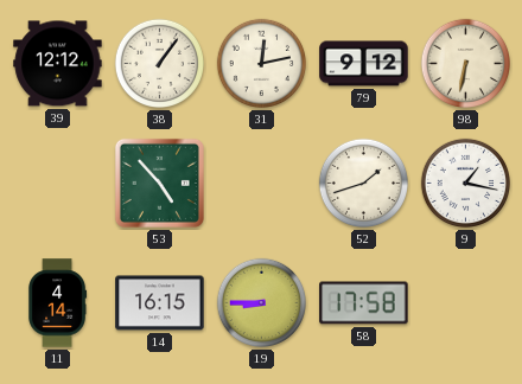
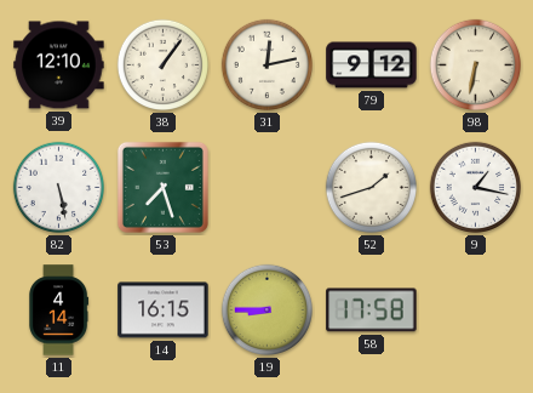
39: 12:12 -> 12:10
82: none -> 5:28
53: 4:53 -> 7:27
